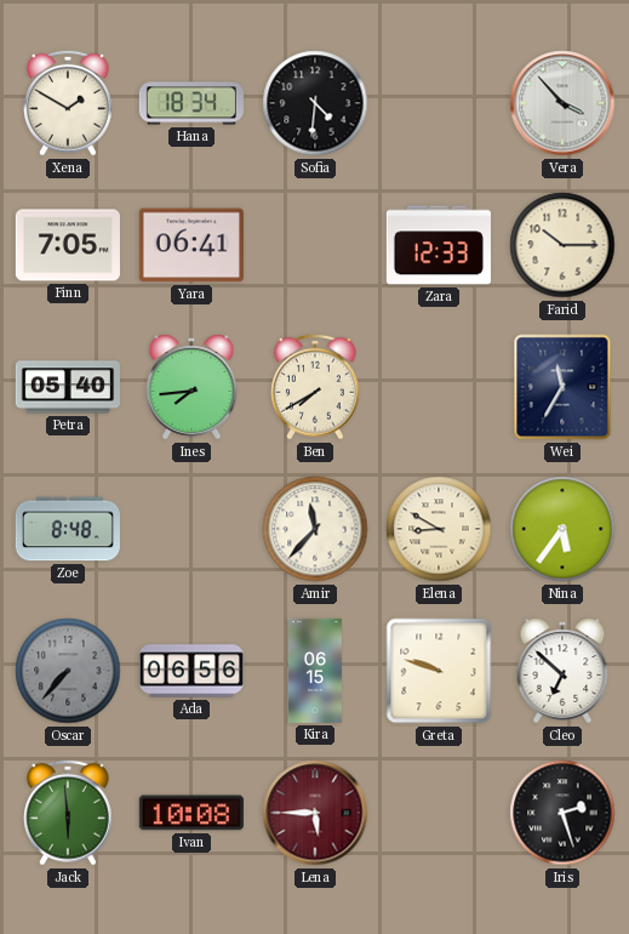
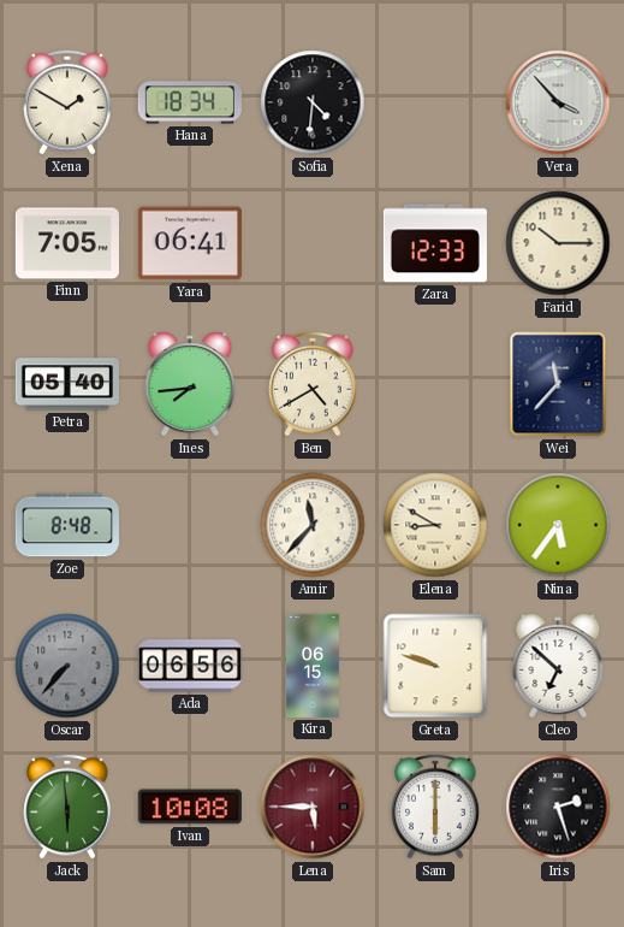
Ben: 7:40 -> 4:40
Wei: 11:35 -> 11:37
Sam: none -> 6:00
